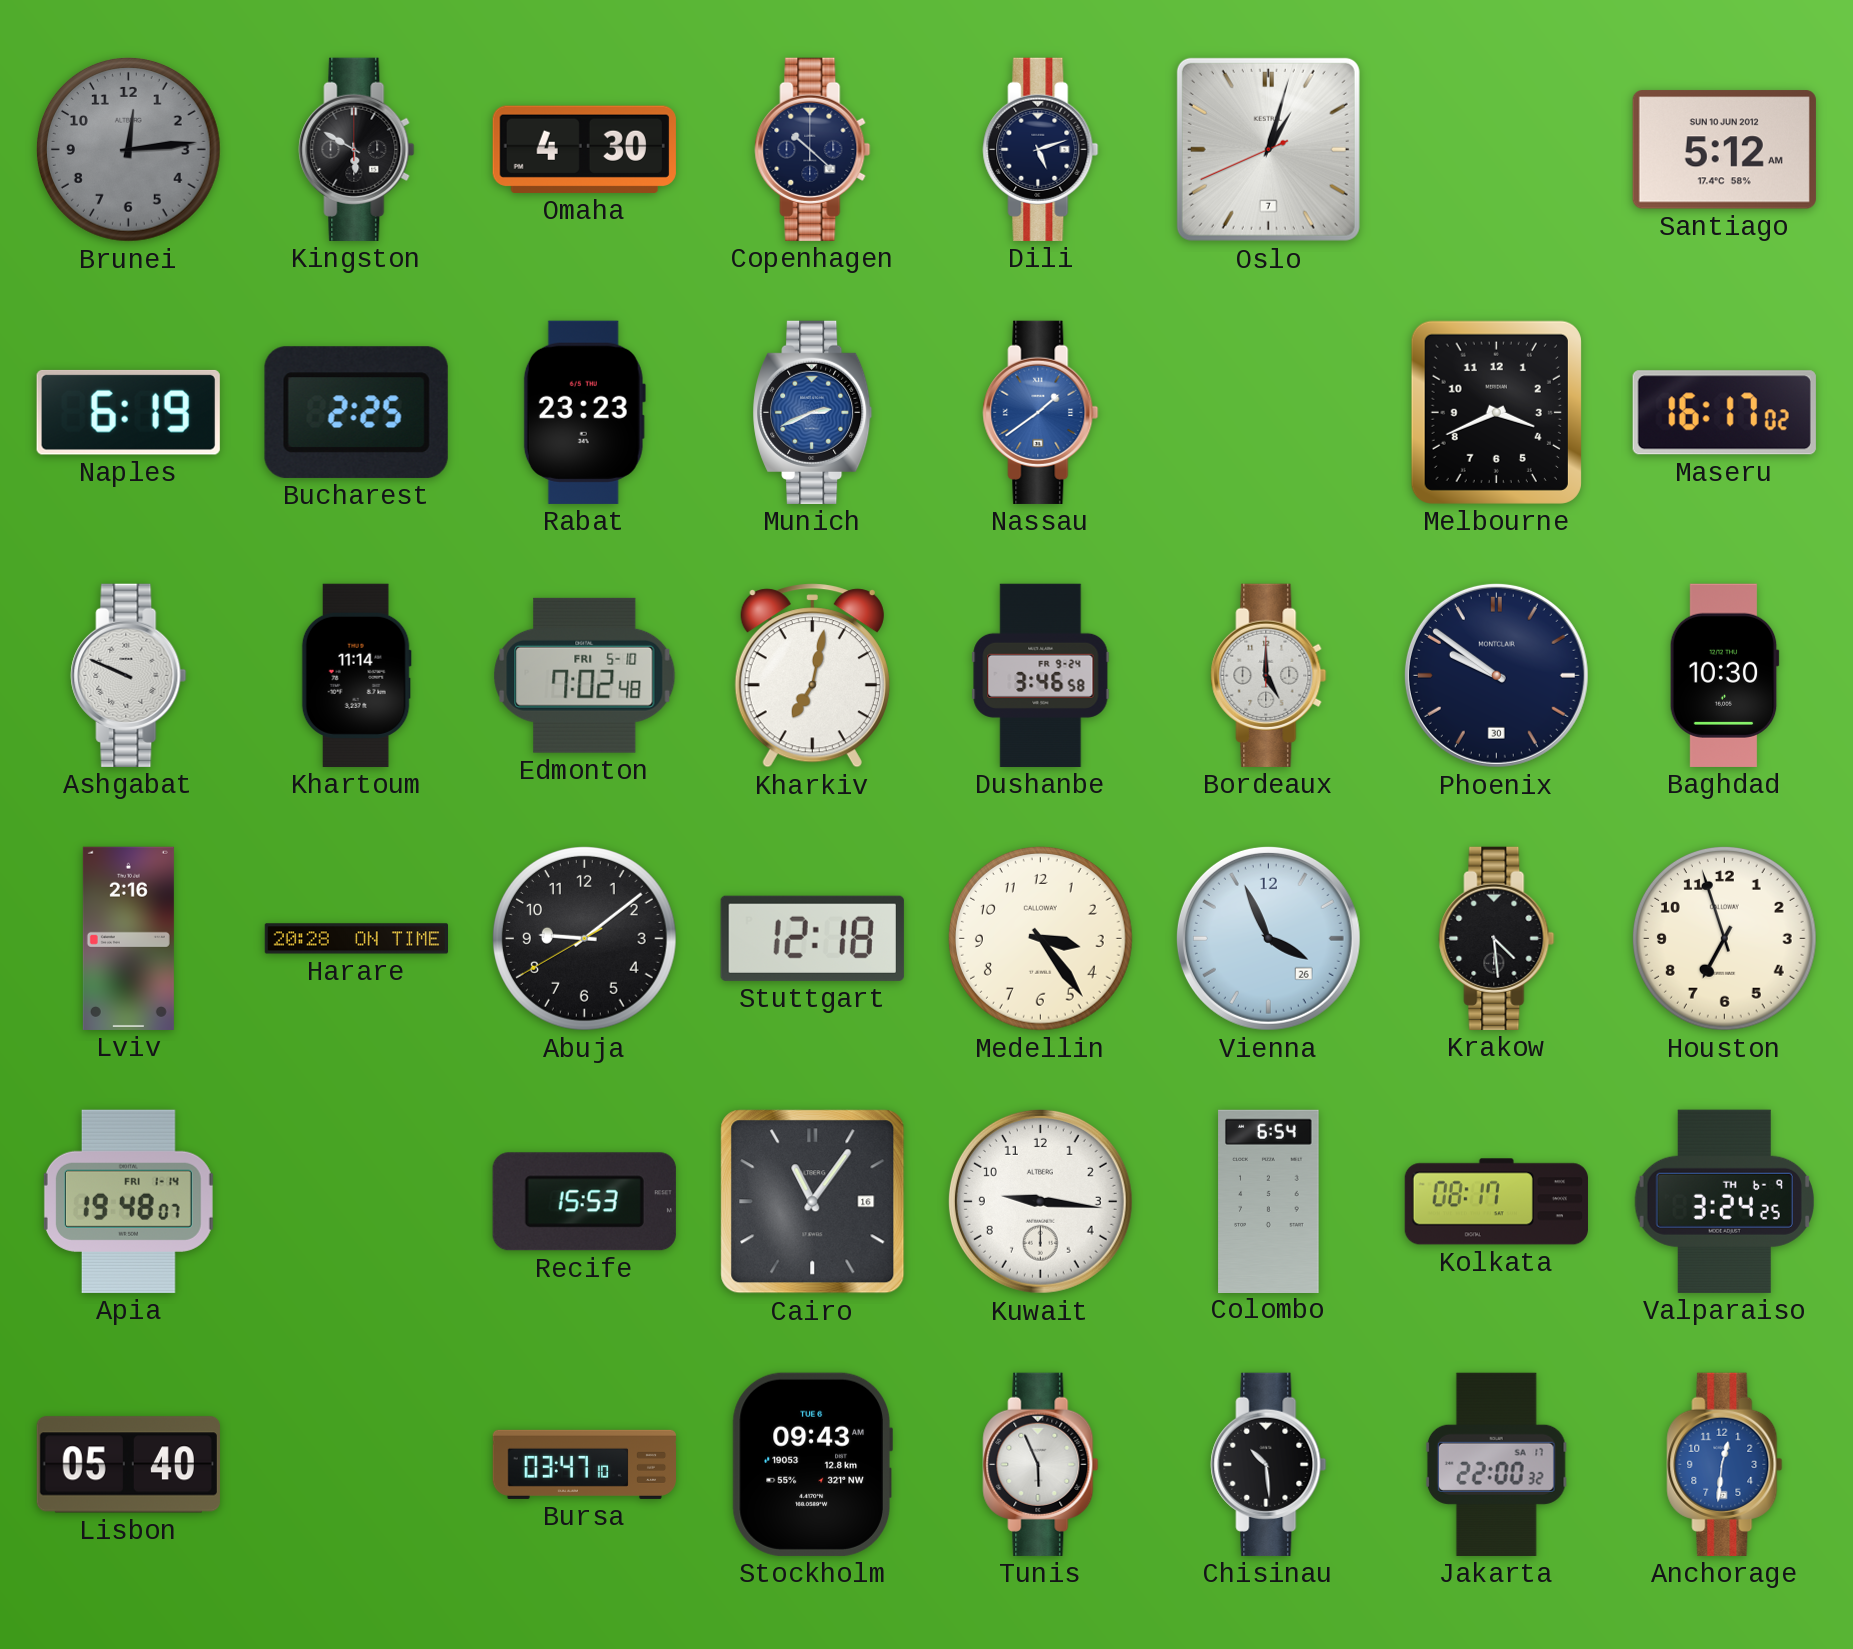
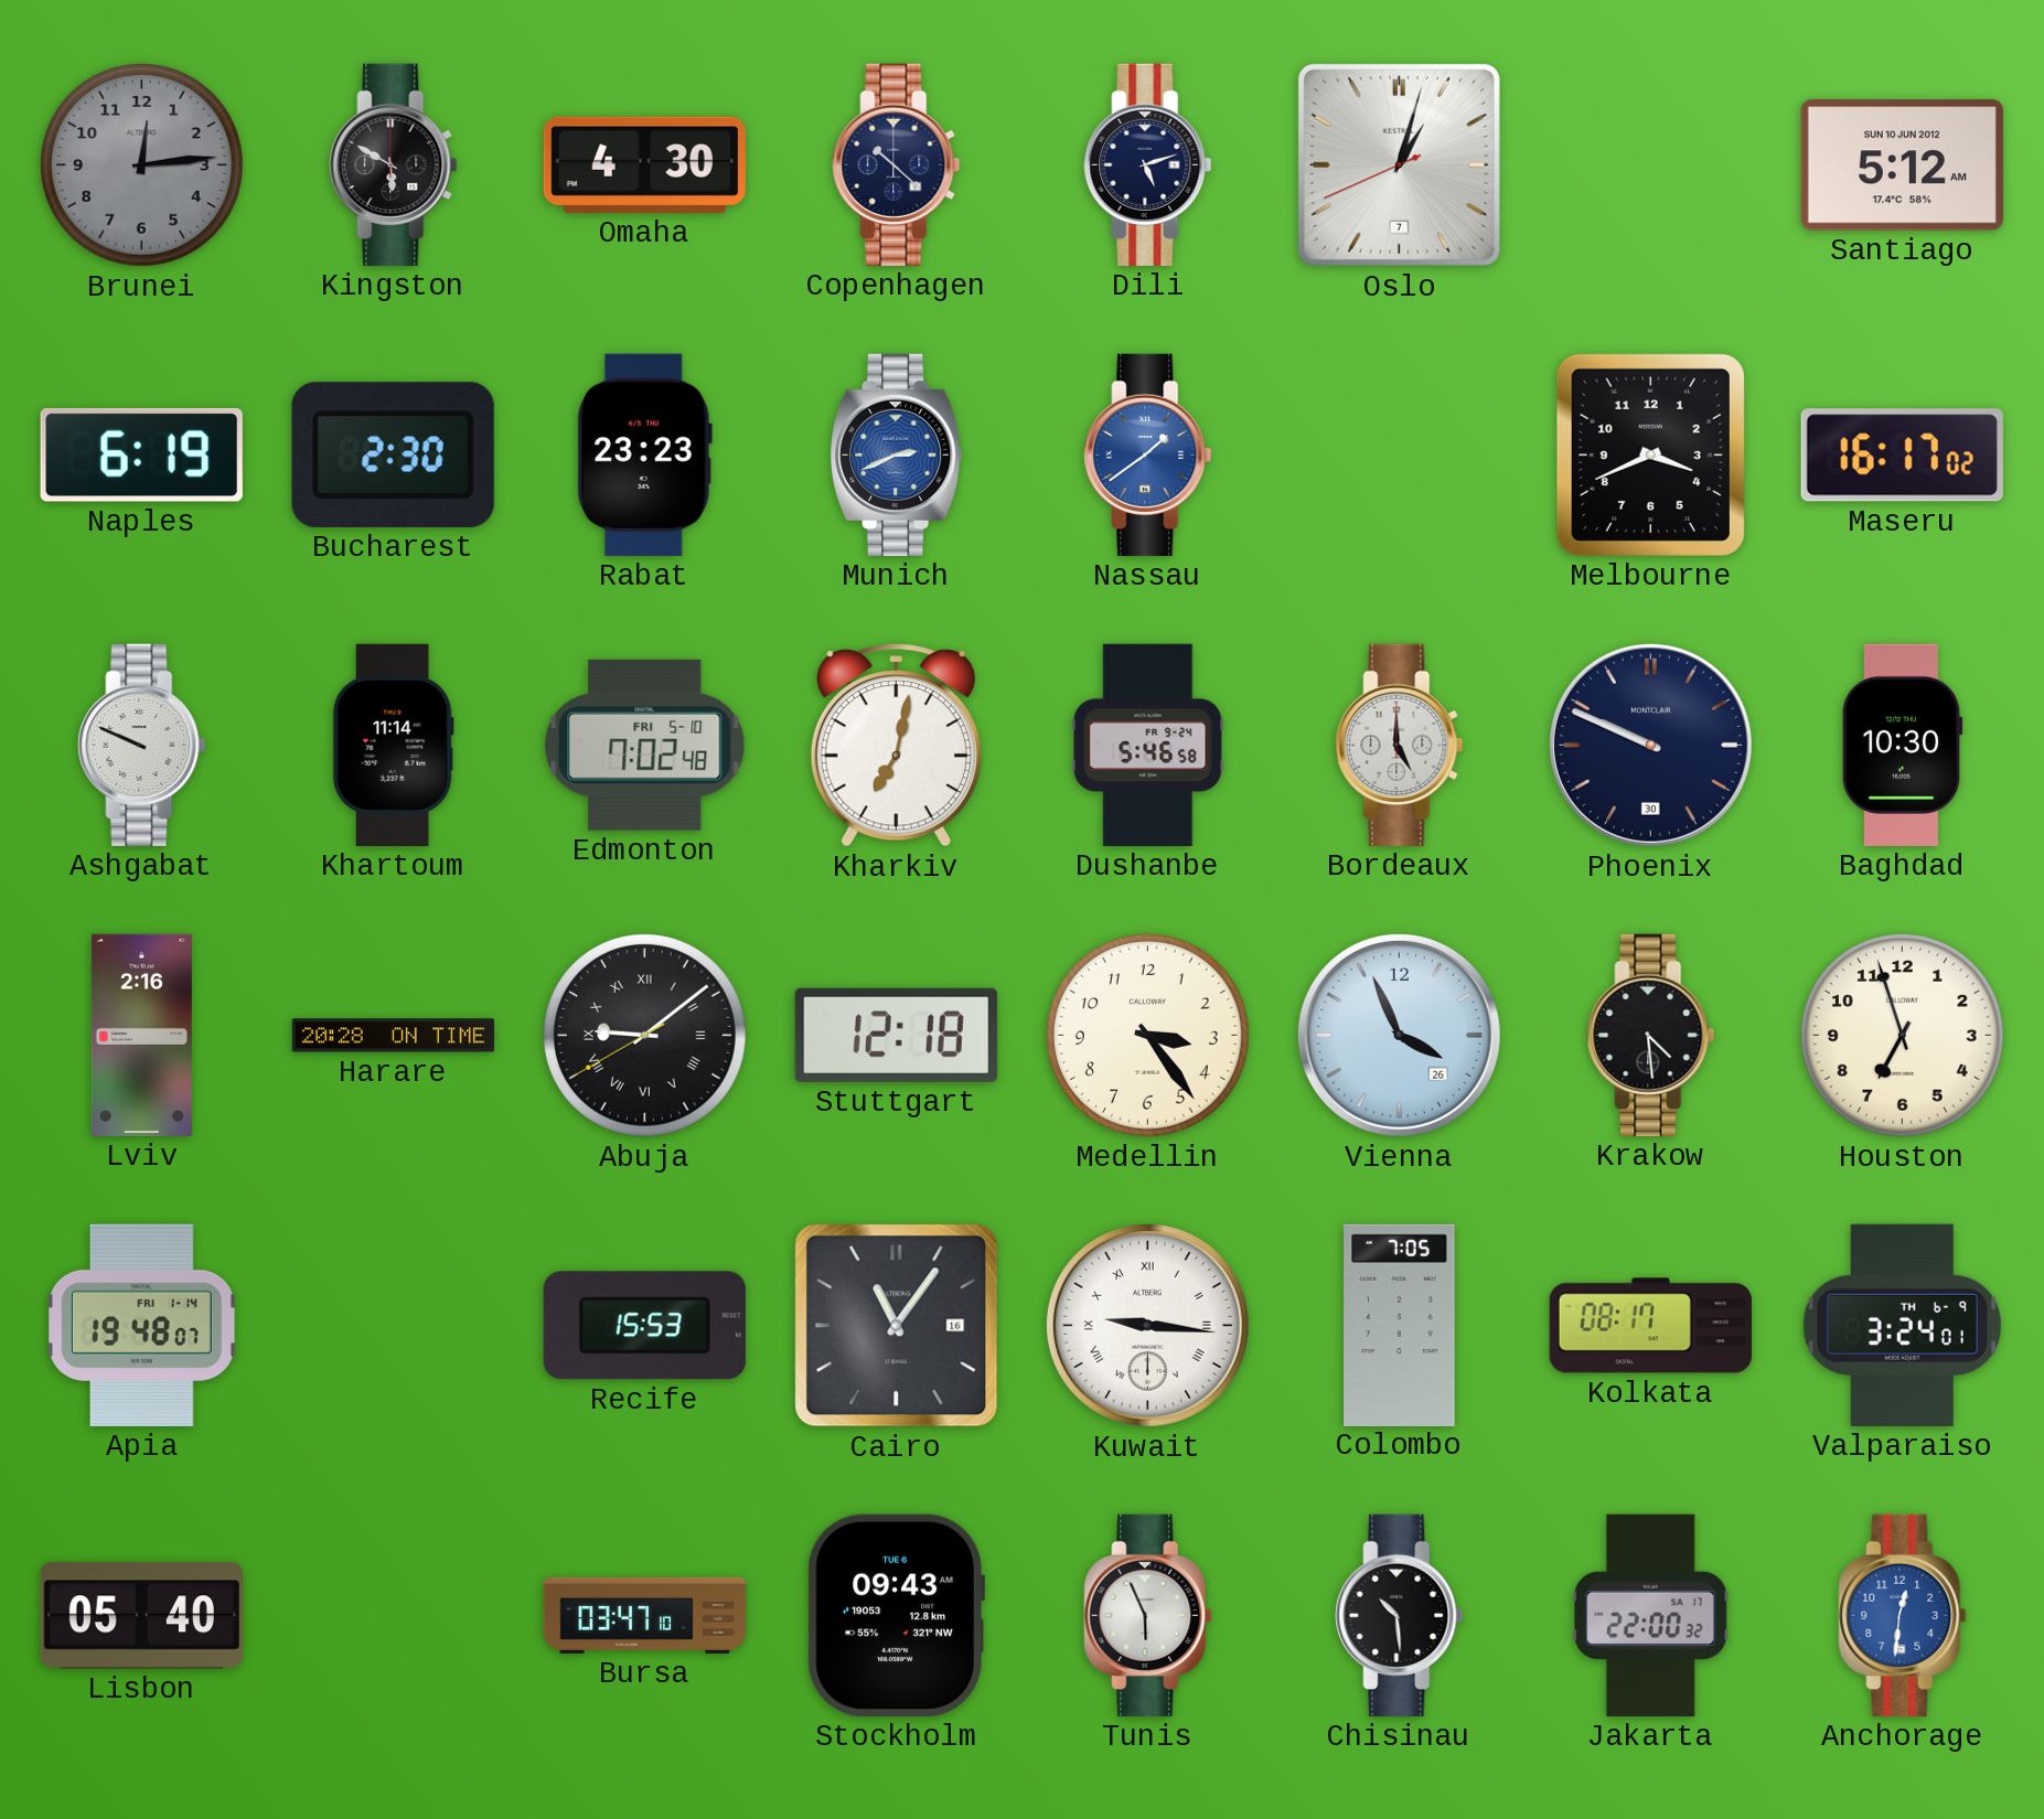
Bucharest: 2:25 -> 2:30
Dushanbe: 3:46 -> 5:46
Phoenix: 9:51 -> 9:49
Abuja numerals: Arabic -> Roman
Kuwait numerals: Arabic -> Roman
Colombo: 6:54 -> 7:05
Valparaiso: 3:24:25 -> 3:24:01
